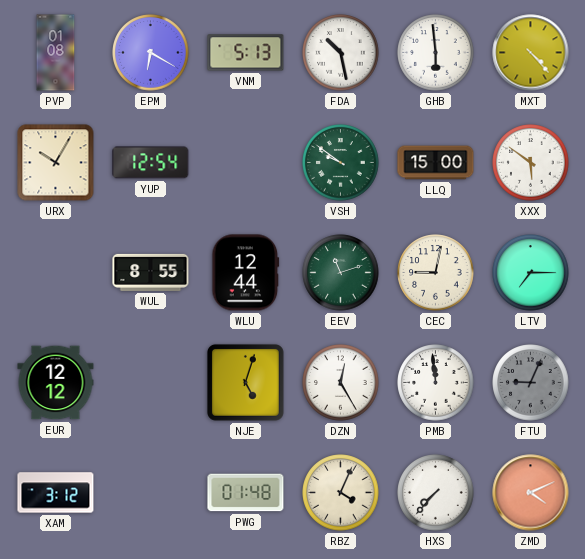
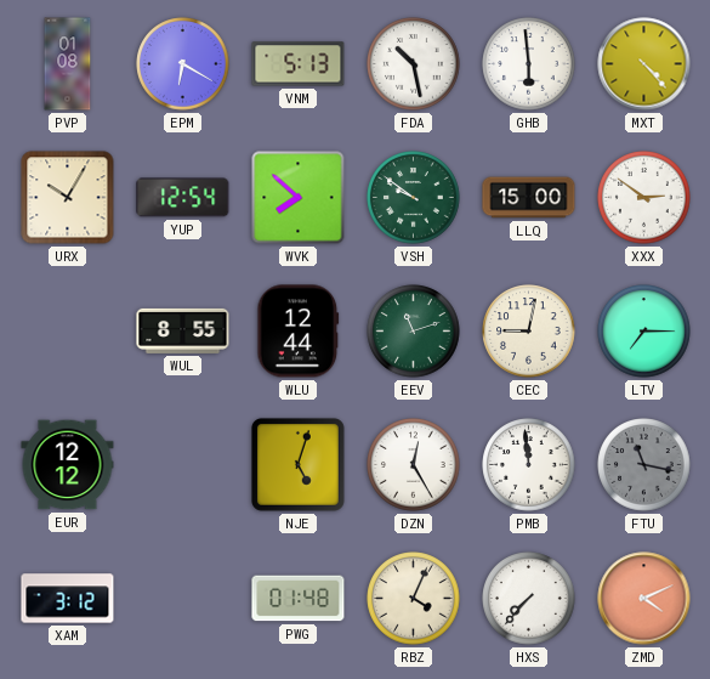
WVK: none -> 7:52
XXX: 5:51 -> 2:51
FTU: 9:04 -> 11:17
